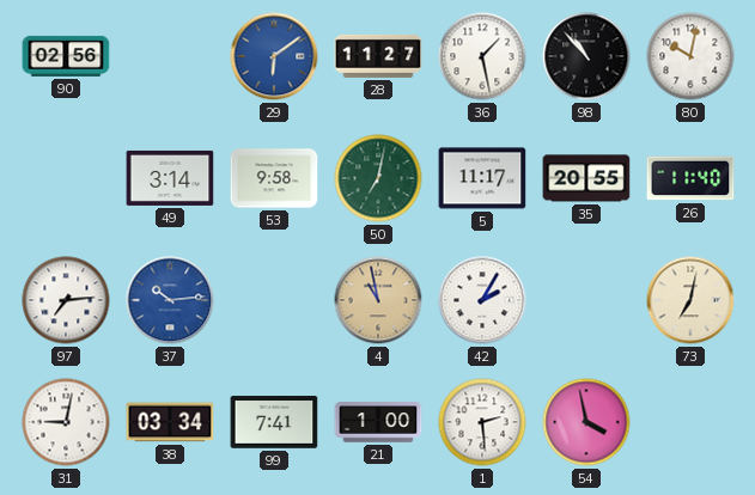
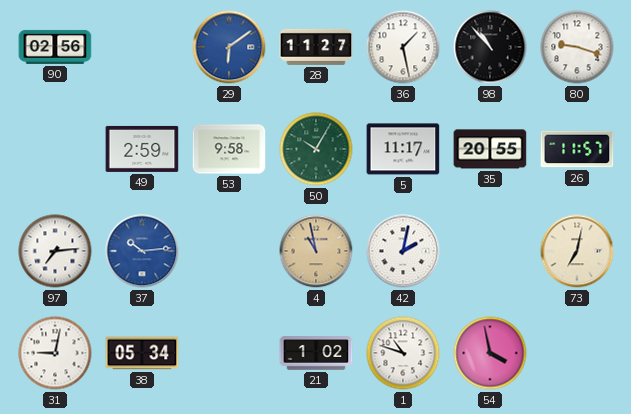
80: 10:02 -> 9:18
49: 3:14 -> 2:59
50: 7:02 -> 10:05
26: 11:40 -> 11:57
42: 2:05 -> 2:02
38: 03:34 -> 05:34
99: 7:41 -> none
21: 1:00 -> 1:02
1: 2:29 -> 10:48
